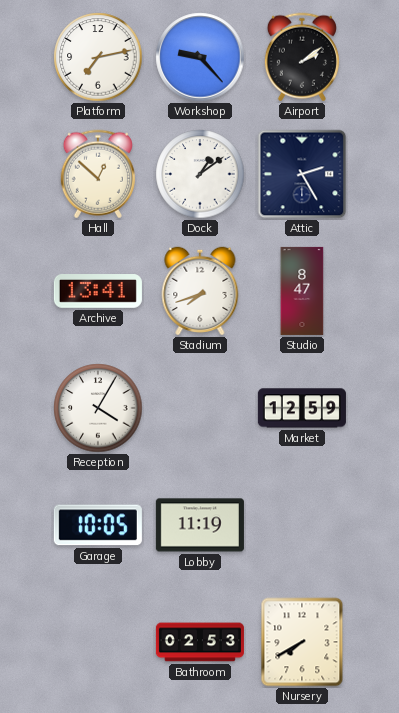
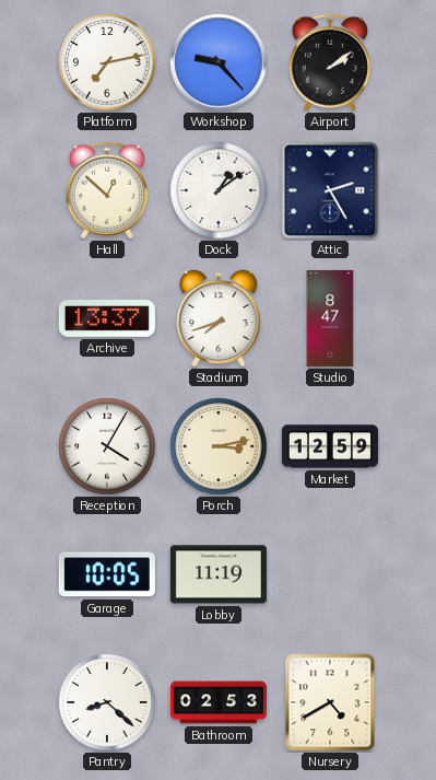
Archive: 13:41 -> 13:37
Porch: none -> 3:13
Pantry: none -> 8:22
Nursery: 7:40 -> 4:40
